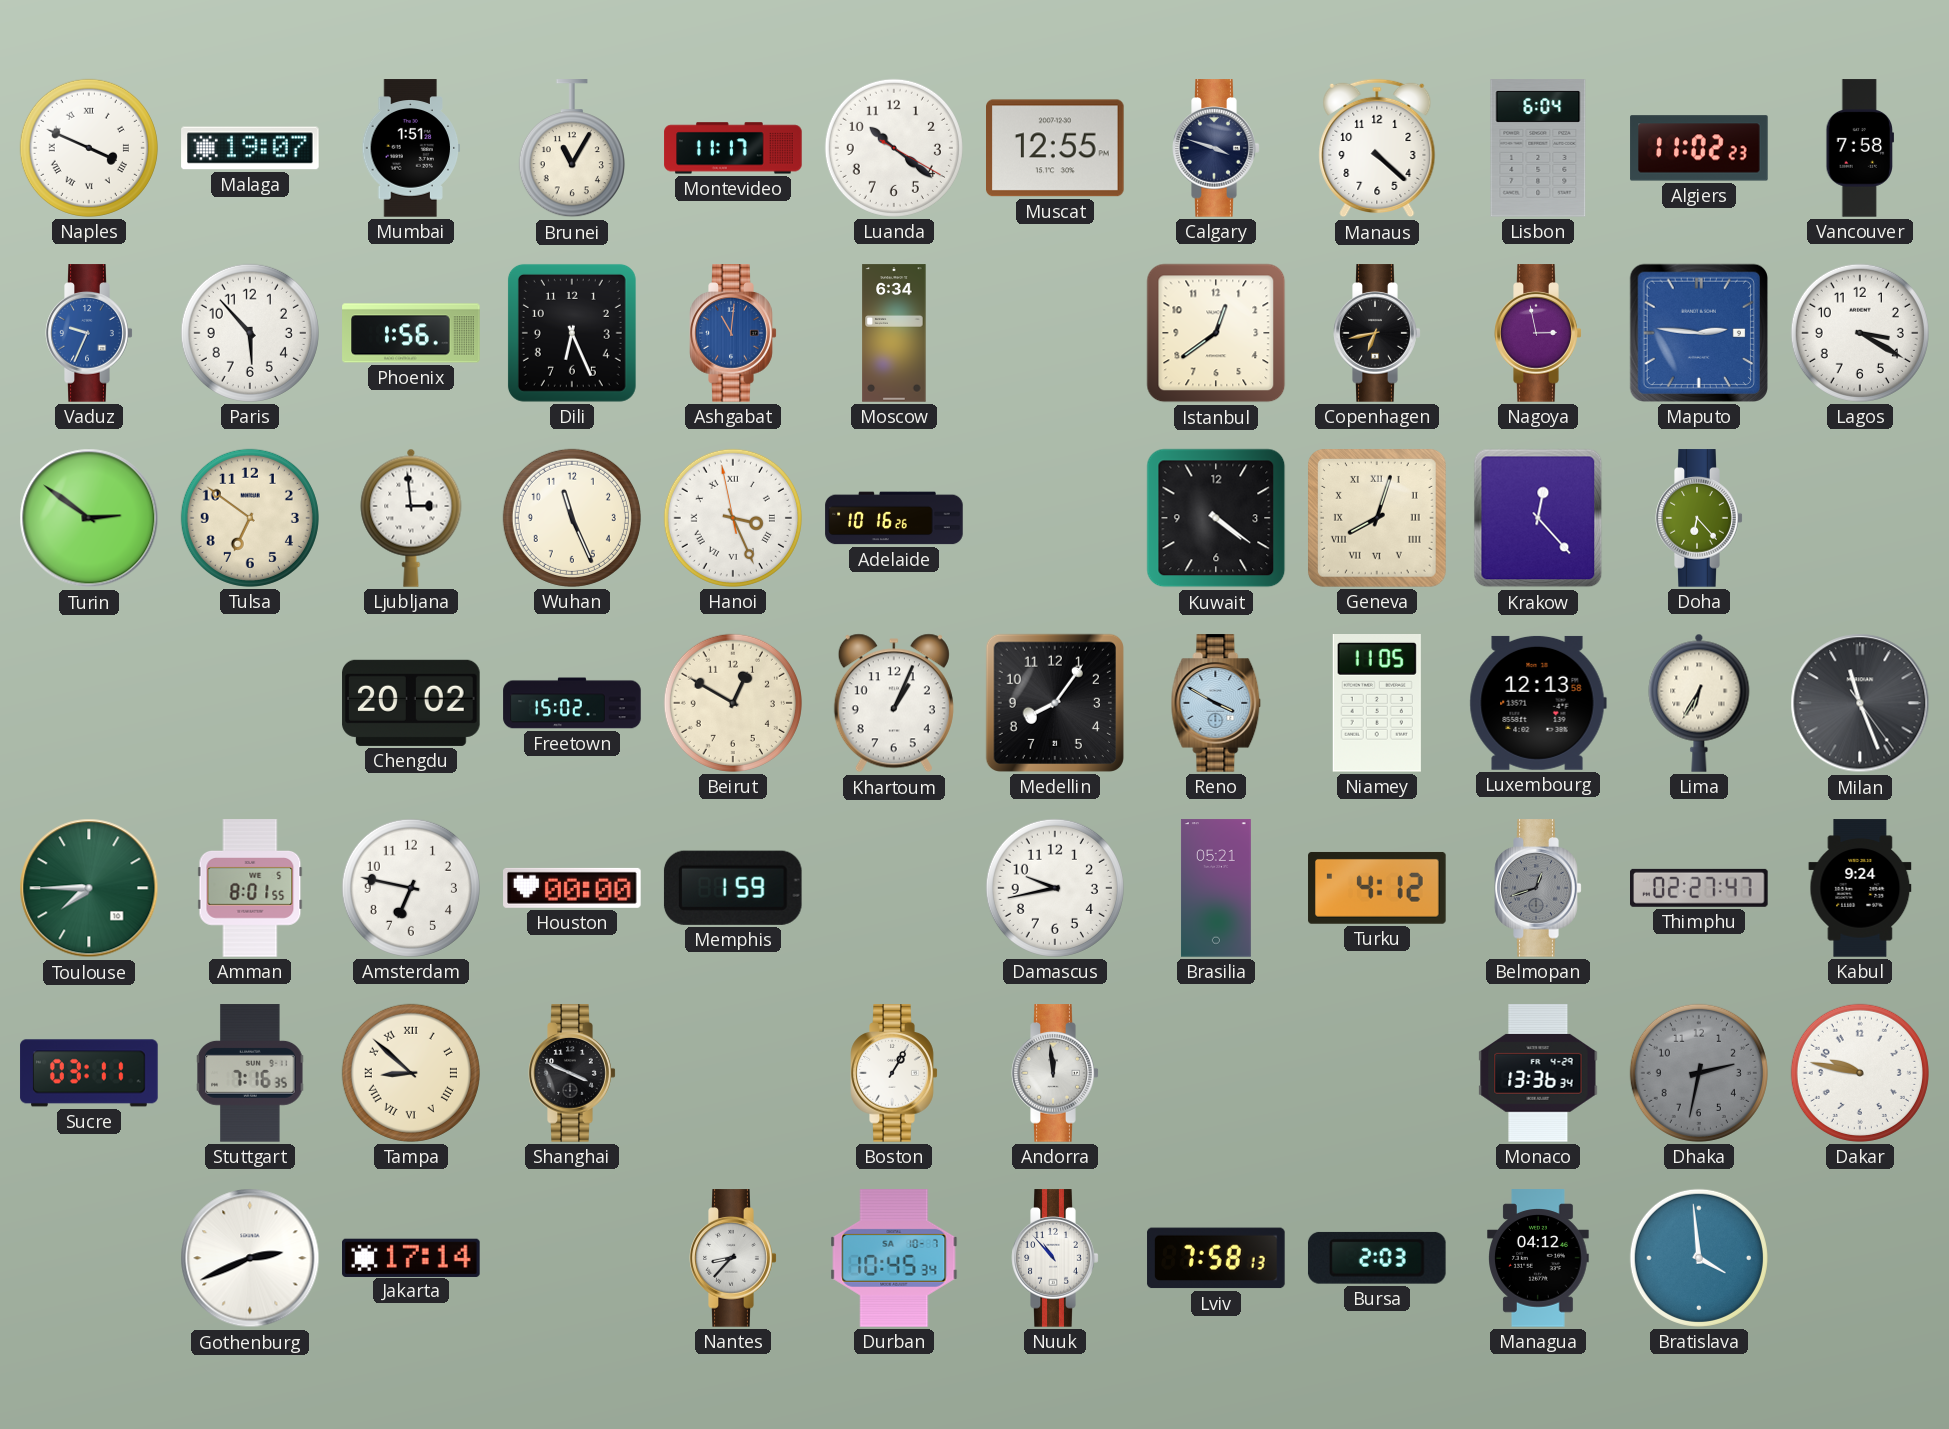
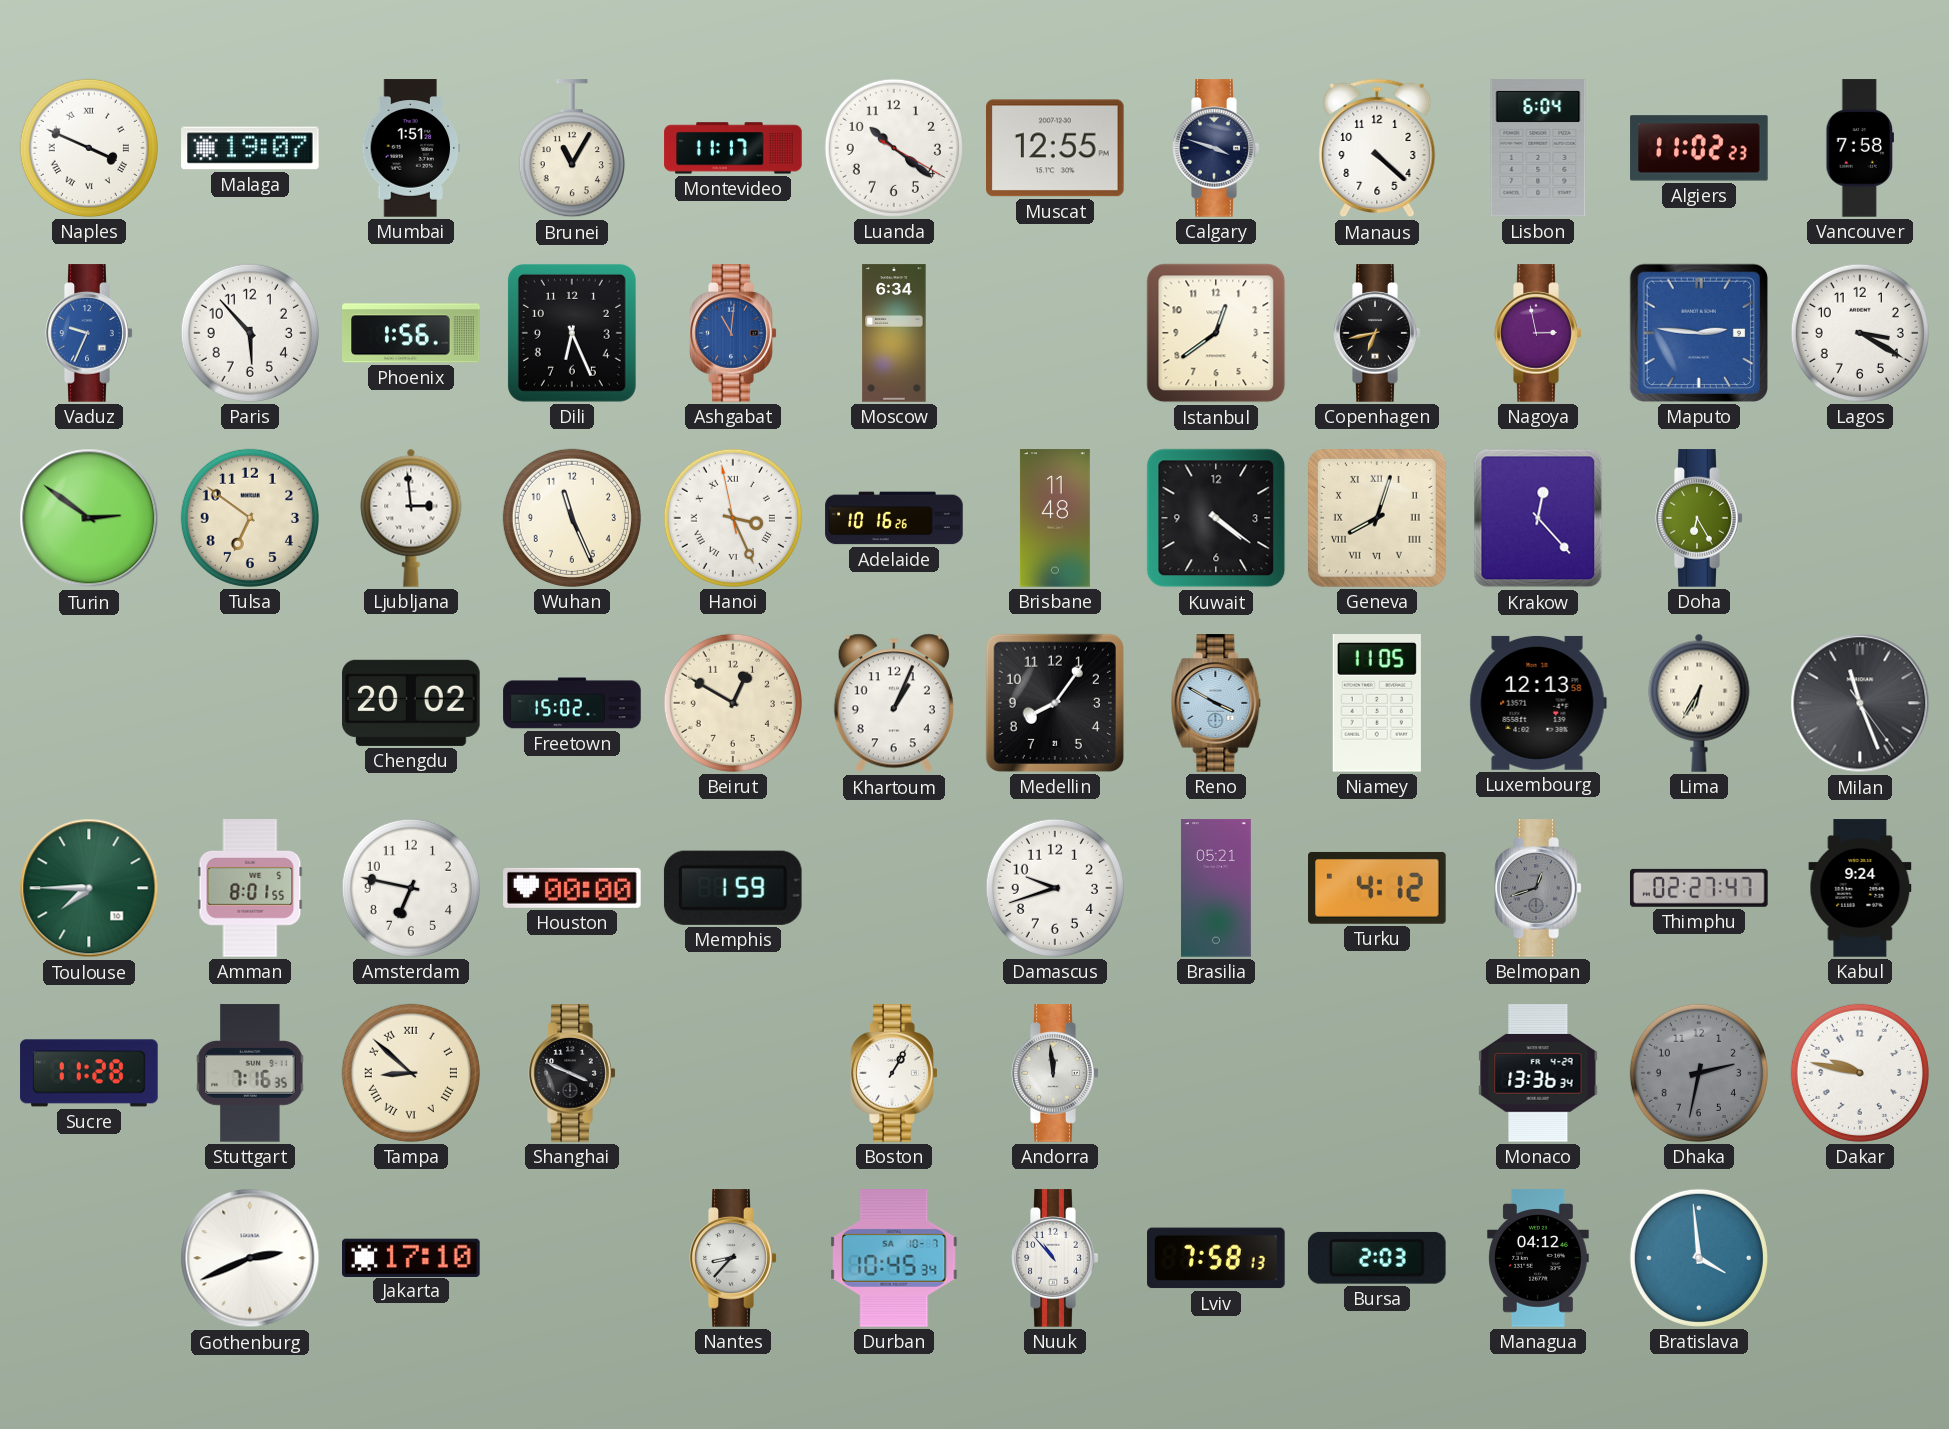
Brisbane: none -> 11:48
Doha: 6:23 -> 6:25
Damascus: 9:43 -> 9:42
Sucre: 03:11 -> 11:28
Jakarta: 17:14 -> 17:10
